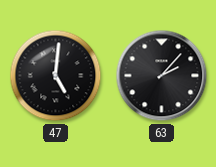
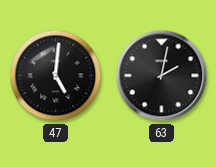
63: 2:07 -> 2:02
